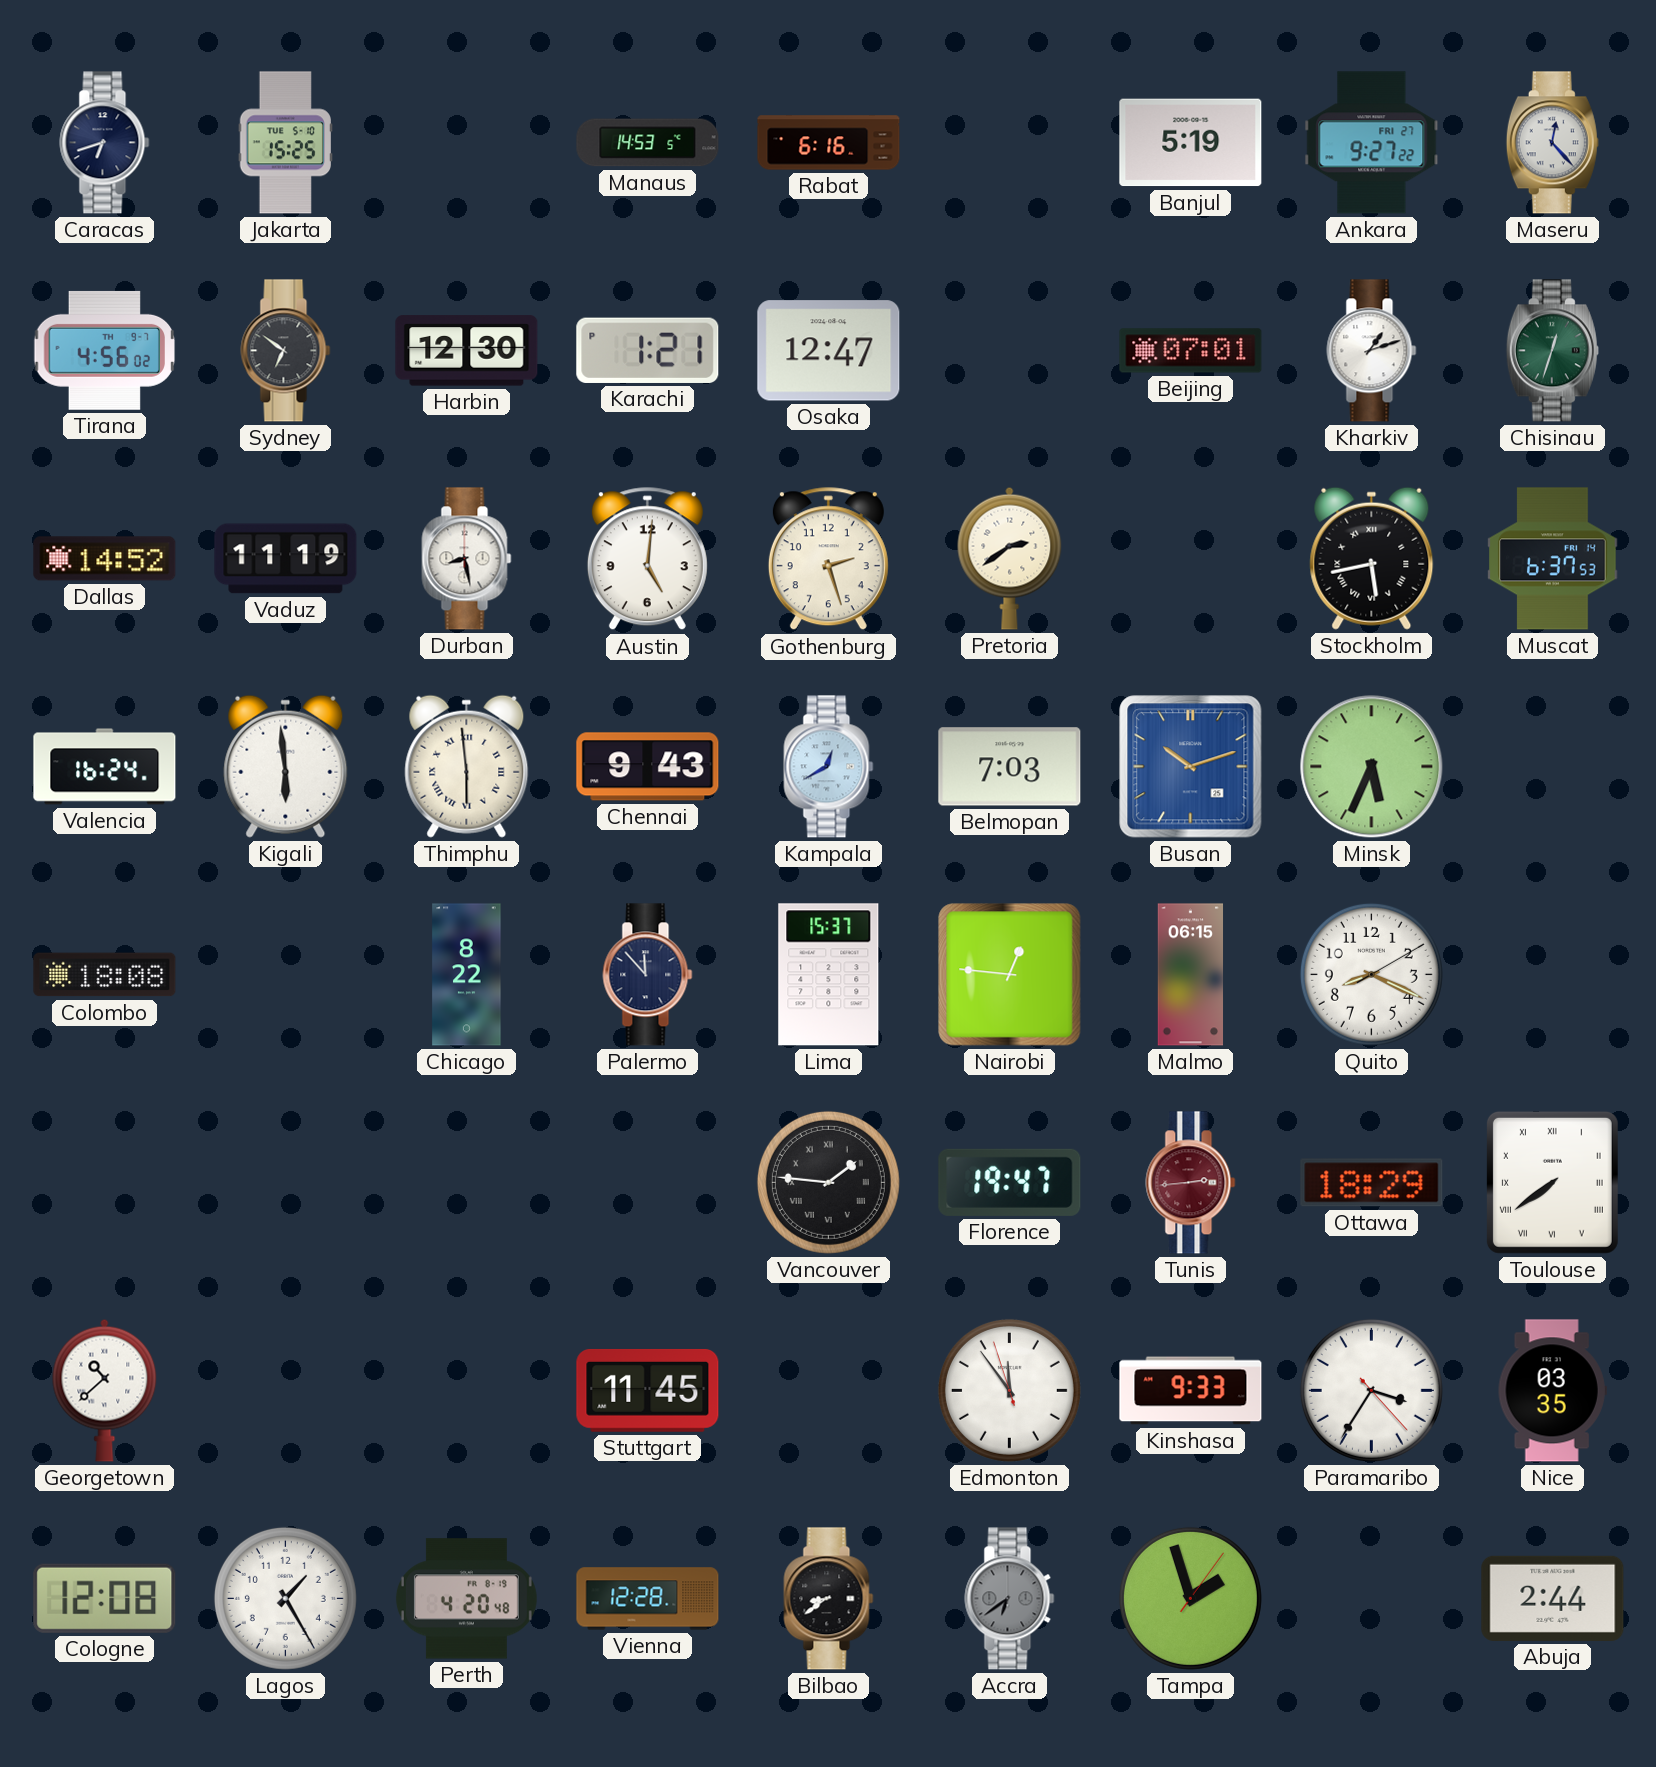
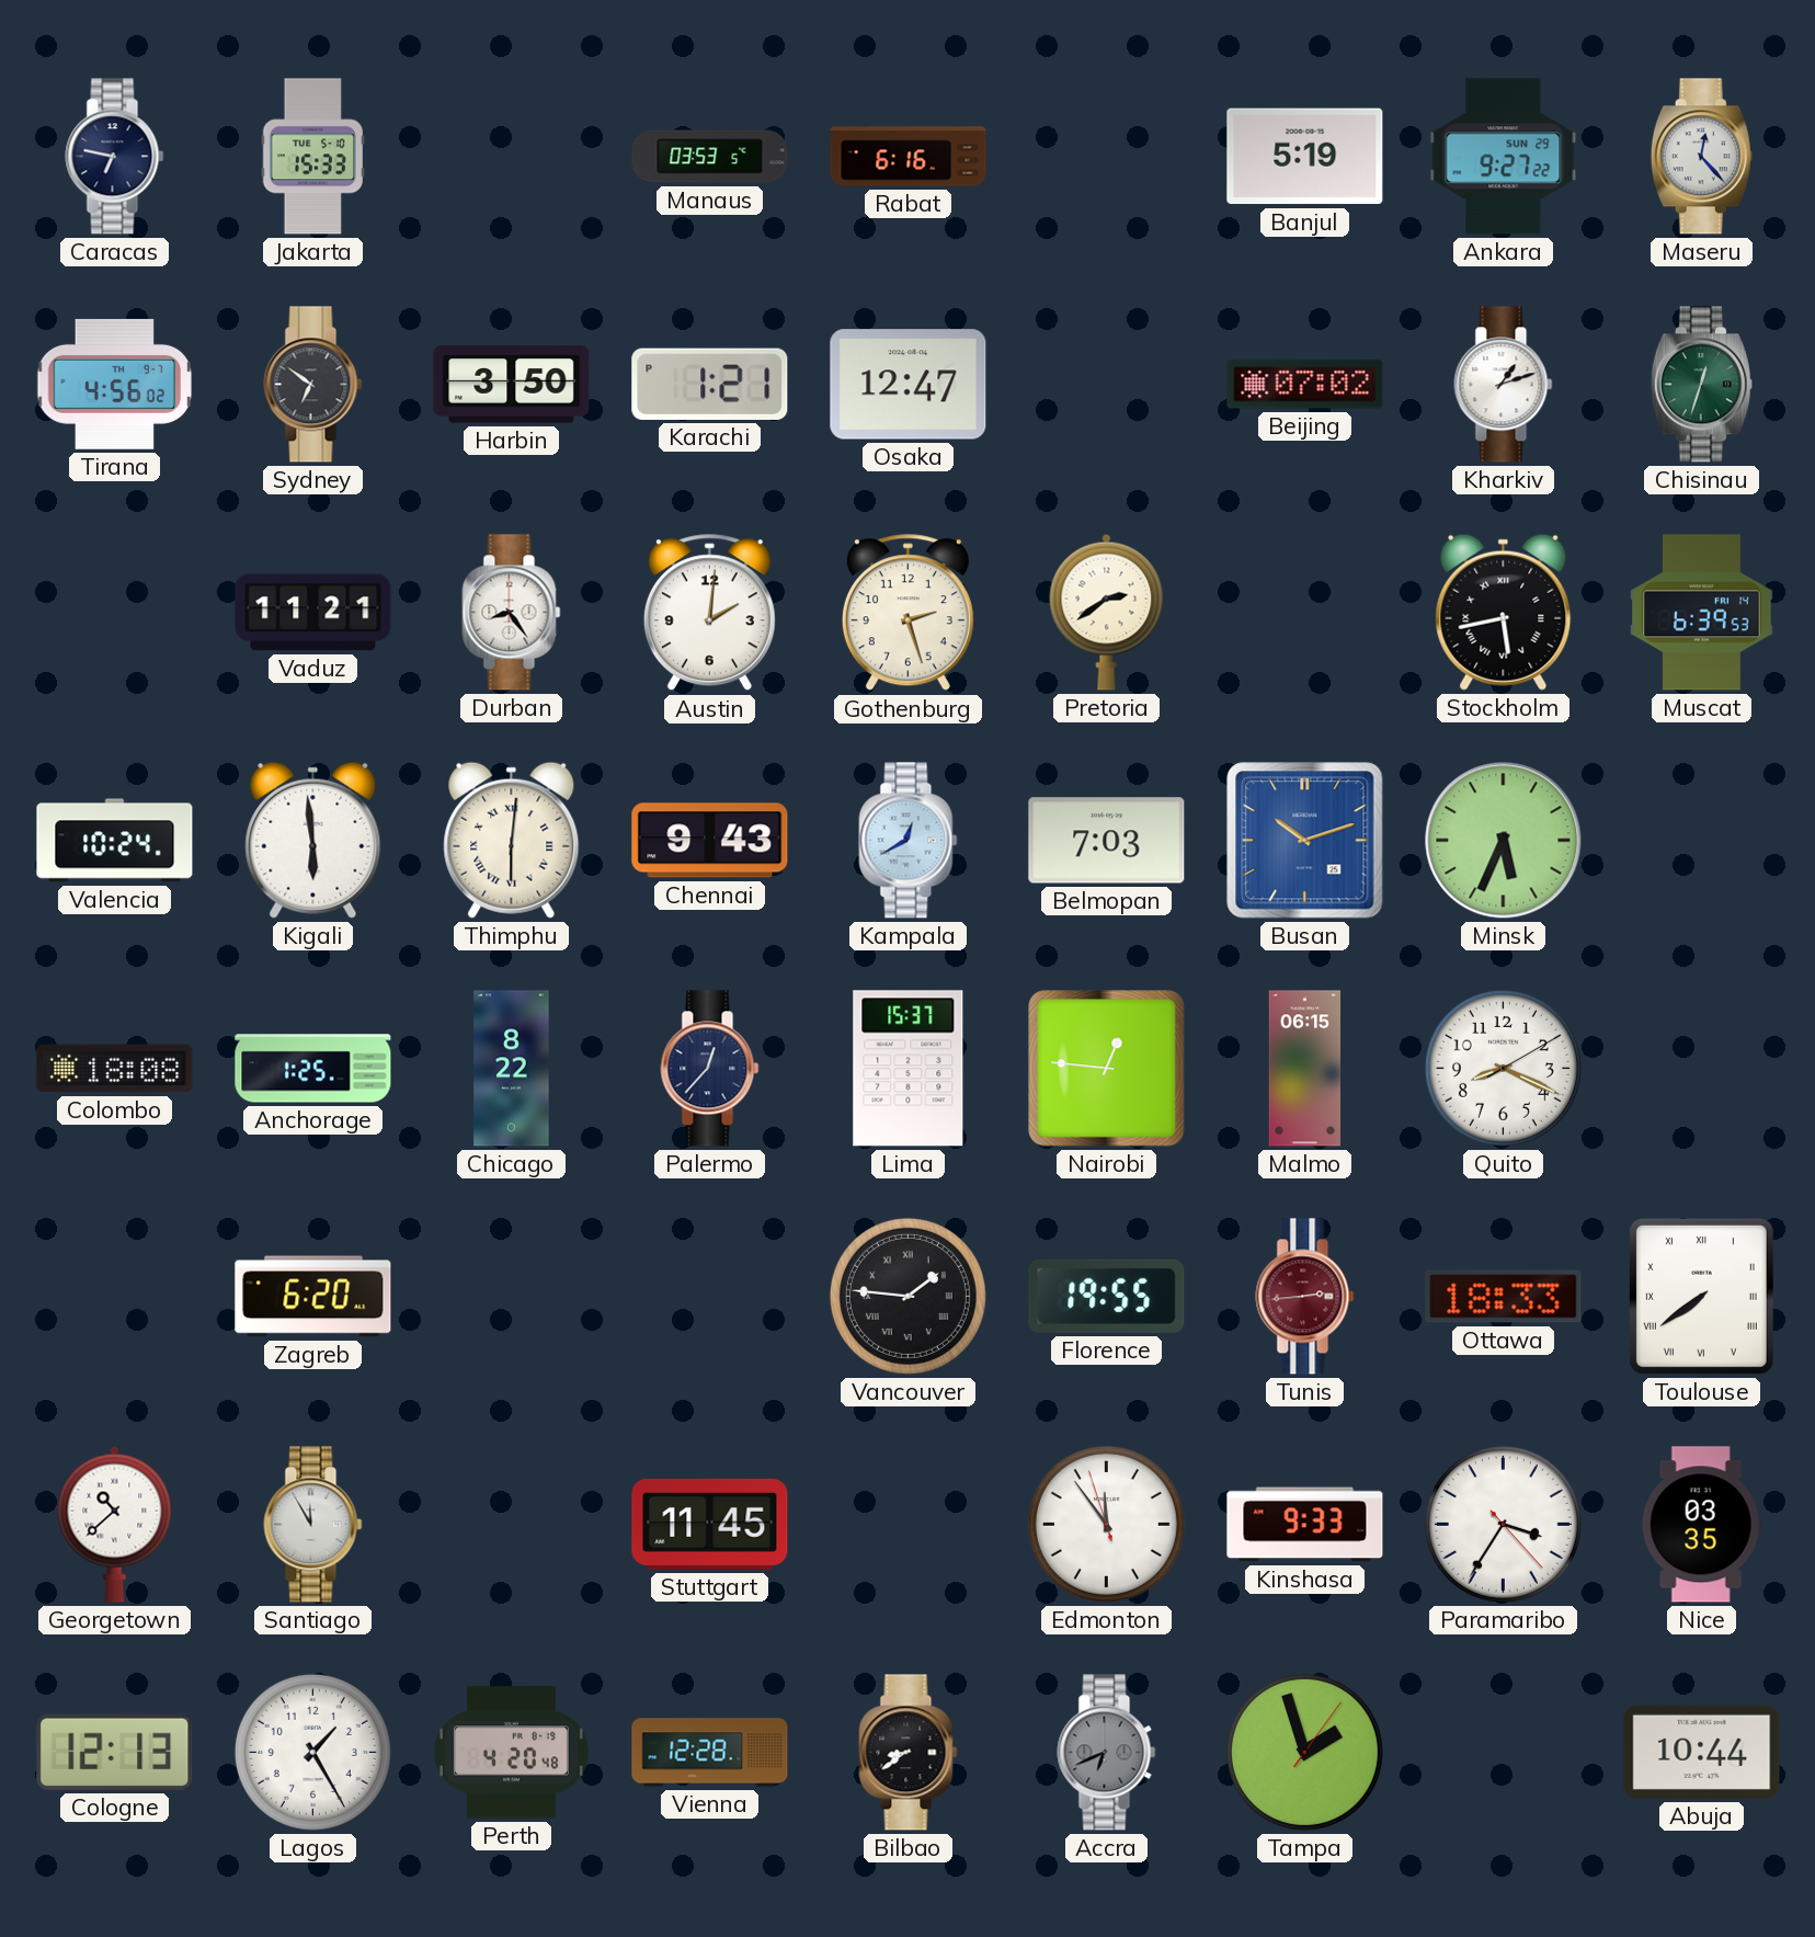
Caracas: 6:42 -> 6:47
Jakarta: 15:25 -> 15:33
Manaus: 14:53 -> 03:53
Ankara date: FRI 27 -> SUN 29
Harbin: 12:30 -> 3:50
Beijing: 07:01 -> 07:02
Dallas: 14:52 -> none
Vaduz: 11:19 -> 11:21
Durban: 8:28 -> 8:24
Austin: 5:01 -> 2:01
Muscat: 6:37 -> 6:39
Valencia: 16:24 -> 10:24
Thimphu: 5:59 -> 6:01
Anchorage: none -> 1:25
Palermo: 11:53 -> 12:37
Zagreb: none -> 6:20
Florence: 19:47 -> 19:55
Ottawa: 18:29 -> 18:33
Santiago: none -> 11:55
Cologne: 12:08 -> 12:13
Accra: 6:39 -> 6:41
Abuja: 2:44 -> 10:44
